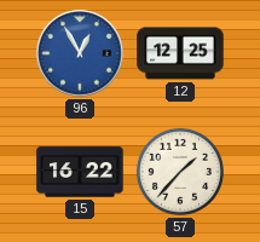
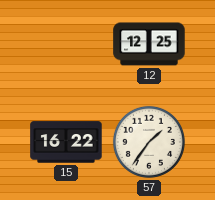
96: 12:55 -> none
57: 1:37 -> 1:36
